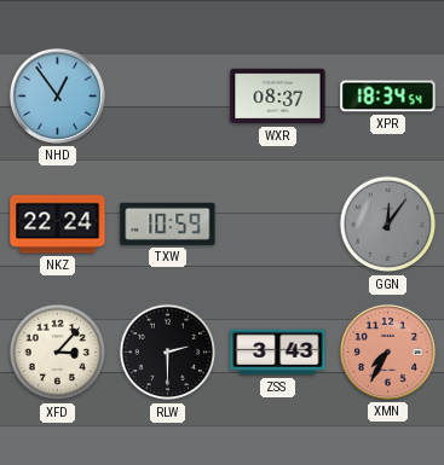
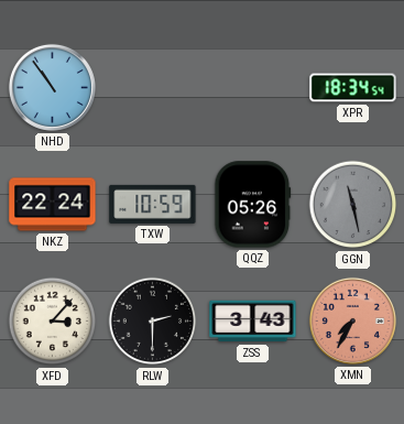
NHD: 12:54 -> 10:54
WXR: 08:37 -> none
QQZ: none -> 05:26
GGN: 12:06 -> 11:28
